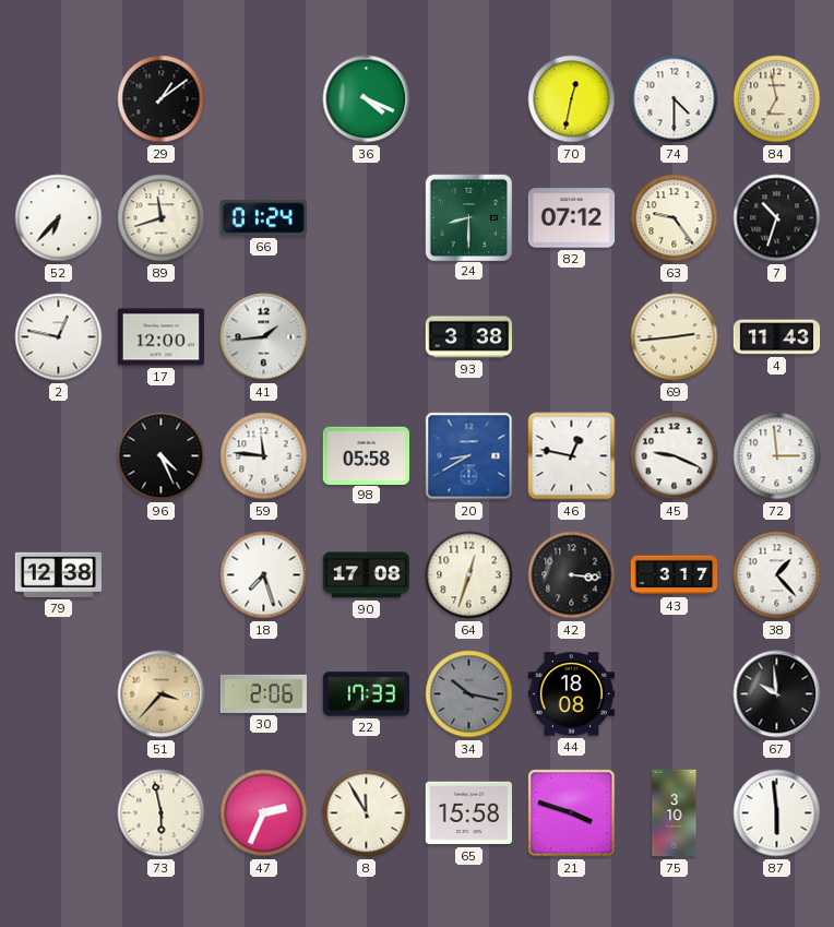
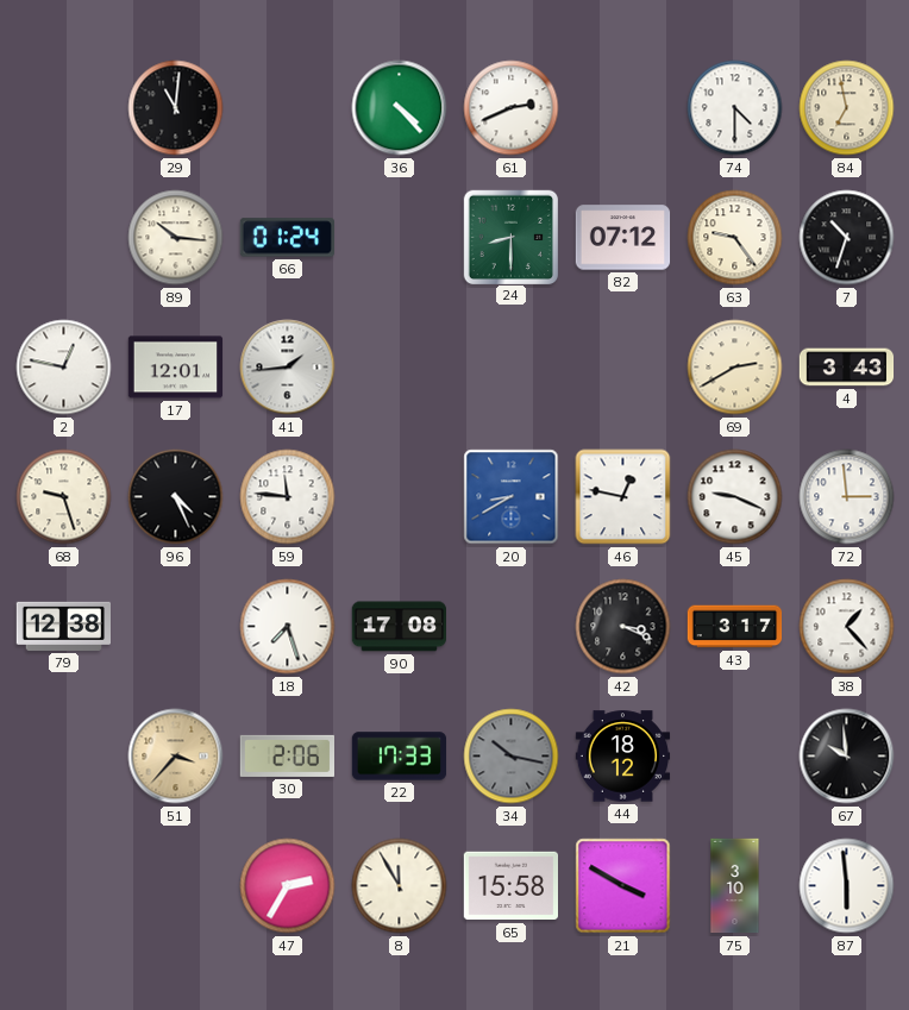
29: 1:09 -> 11:01
36: 4:19 -> 4:23
61: none -> 2:41
70: 12:32 -> none
52: 6:37 -> none
89: 11:42 -> 10:16
17: 12:00 -> 12:01
93: 3:38 -> none
69: 2:44 -> 2:40
4: 11:43 -> 3:43
68: none -> 9:27
98: 05:58 -> none
64: 12:33 -> none
42: 3:16 -> 3:19
44: 18:08 -> 18:12
73: 5:58 -> none
47: 2:34 -> 2:35
21: 3:48 -> 3:50
